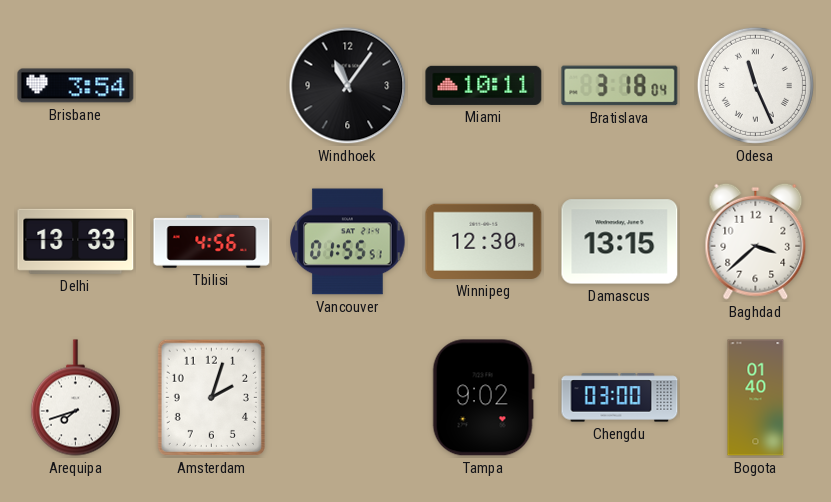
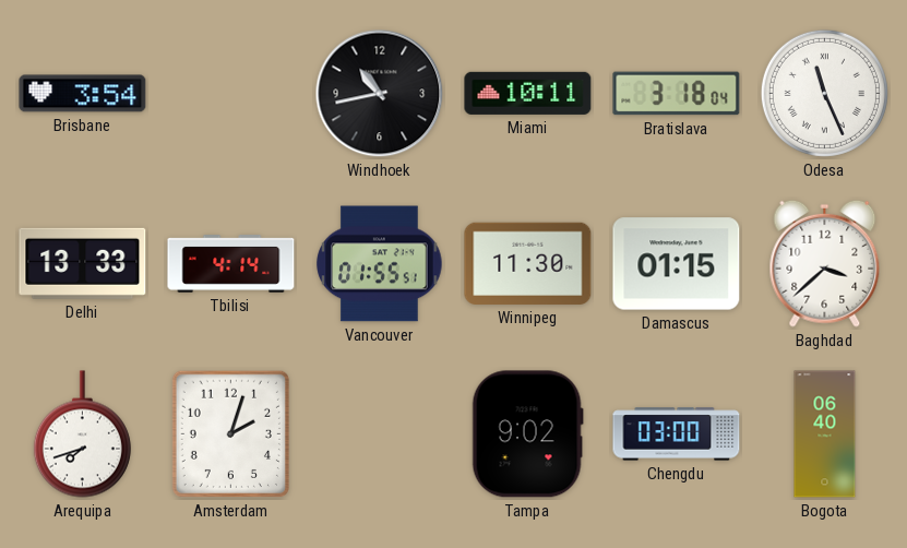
Windhoek: 11:06 -> 10:43
Tbilisi: 4:56 -> 4:14
Winnipeg: 12:30 -> 11:30
Damascus: 13:15 -> 01:15
Bogota: 01:40 -> 06:40
